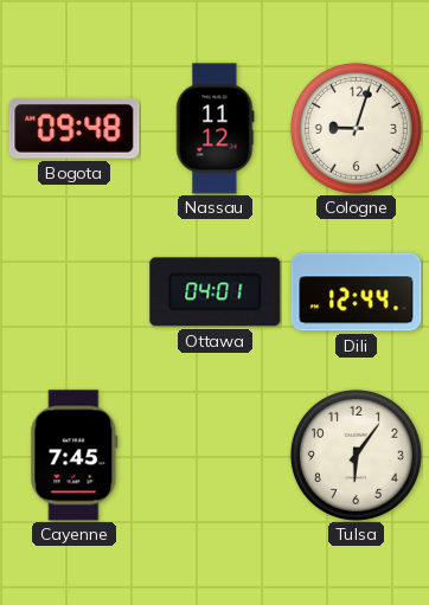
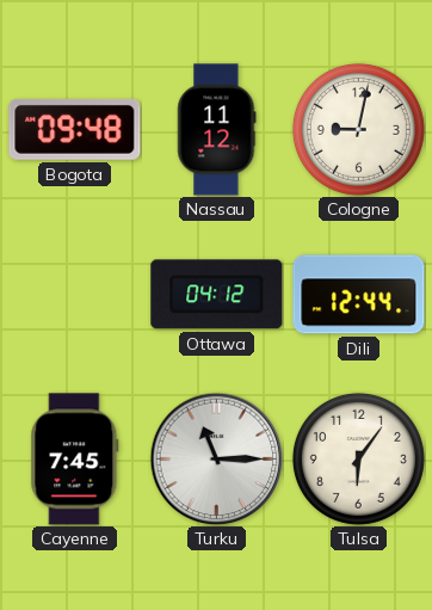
Cologne: 9:03 -> 9:02
Ottawa: 04:01 -> 04:12
Turku: none -> 11:15
